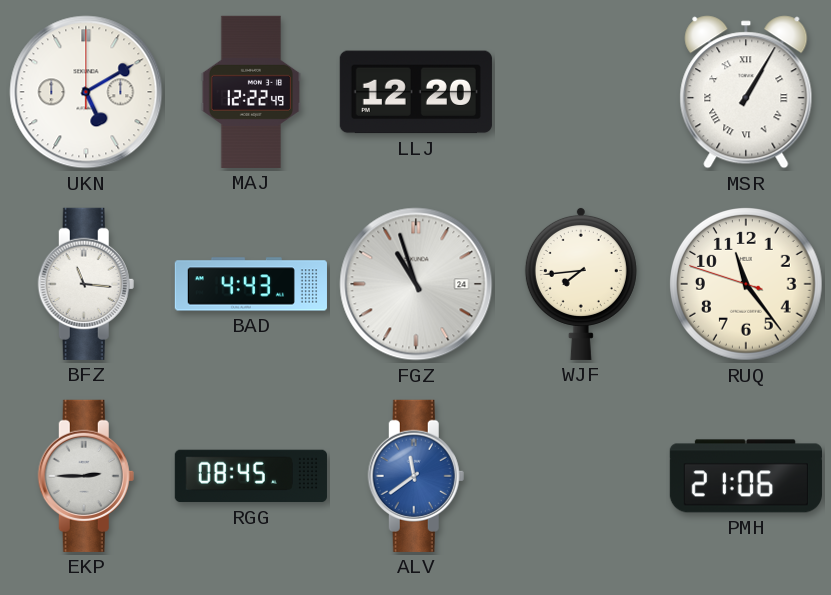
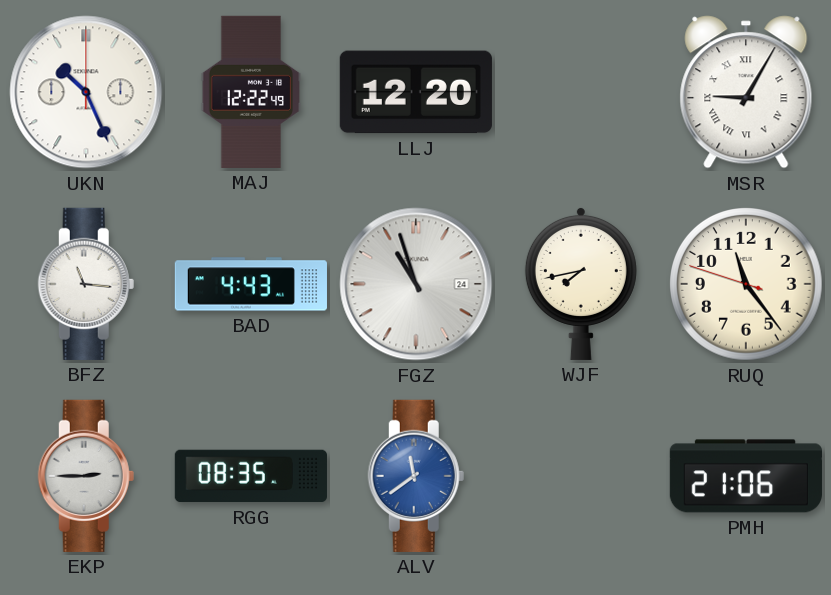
UKN: 5:10 -> 10:26
MSR: 1:05 -> 9:05
WJF: 7:44 -> 7:43
RGG: 08:45 -> 08:35
